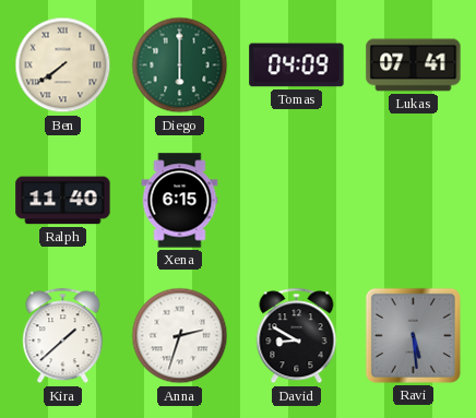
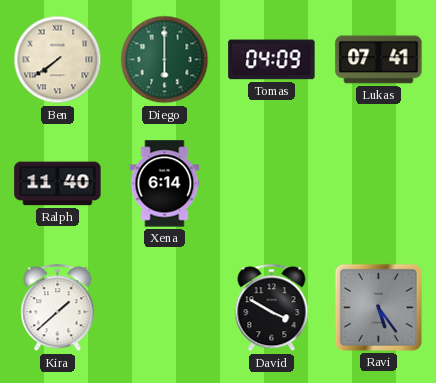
Xena: 6:15 -> 6:14
Anna: 2:33 -> none
David: 8:50 -> 3:50
Ravi: 5:29 -> 5:24
